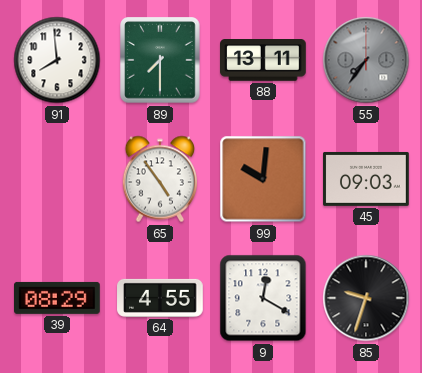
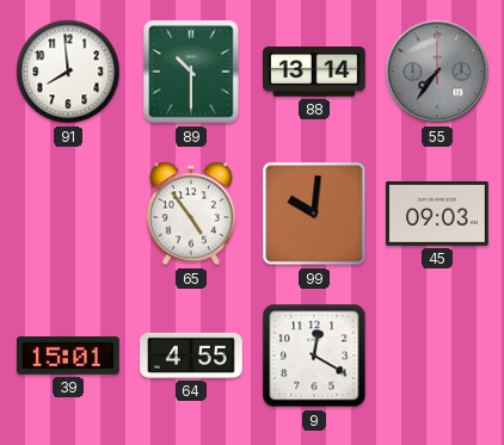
89: 7:30 -> 10:30
88: 13:11 -> 13:14
39: 08:29 -> 15:01
85: 9:33 -> none
